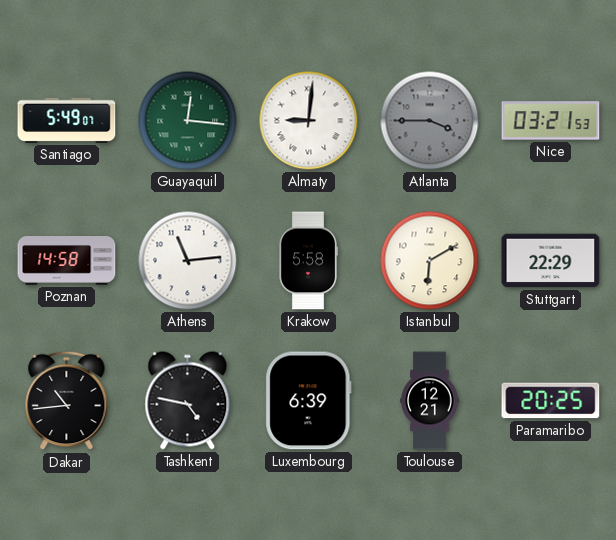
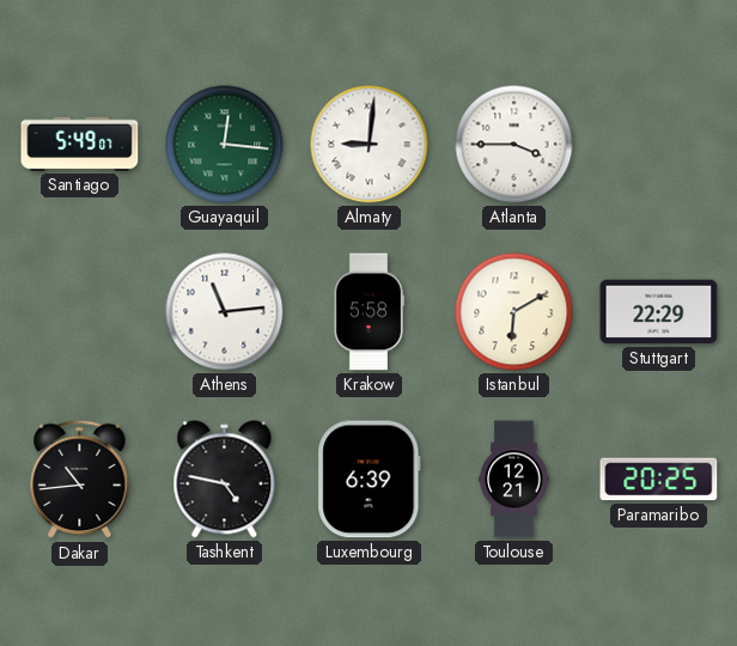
Atlanta dial: grey -> white
Nice: 03:21 -> none
Poznan: 14:58 -> none
